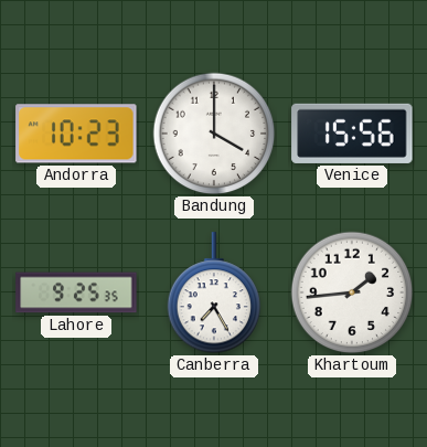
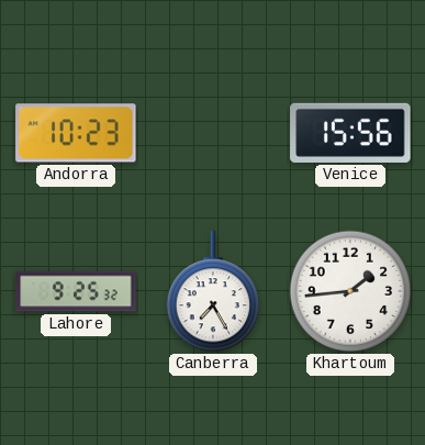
Bandung: 4:00 -> none
Lahore: 9:25:35 -> 9:25:32
